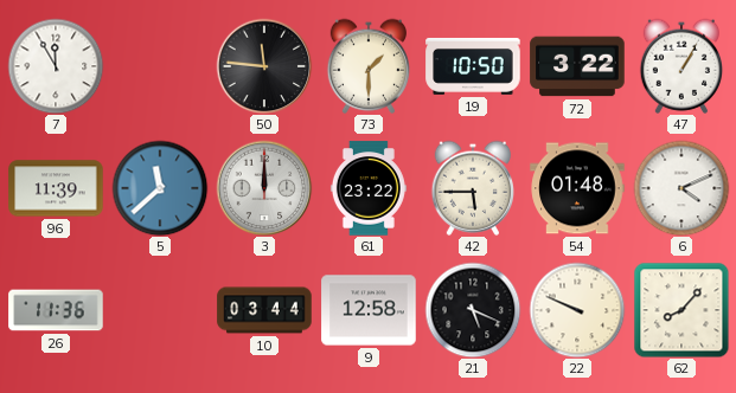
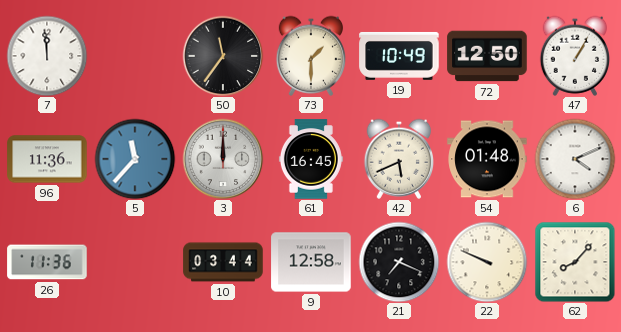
7: 11:55 -> 11:59
50: 11:46 -> 11:36
19: 10:50 -> 10:49
72: 3:22 -> 12:50
96: 11:39 -> 11:36
5: 11:38 -> 11:37
61: 23:22 -> 16:45
42: 5:45 -> 5:41
21: 5:19 -> 7:19
